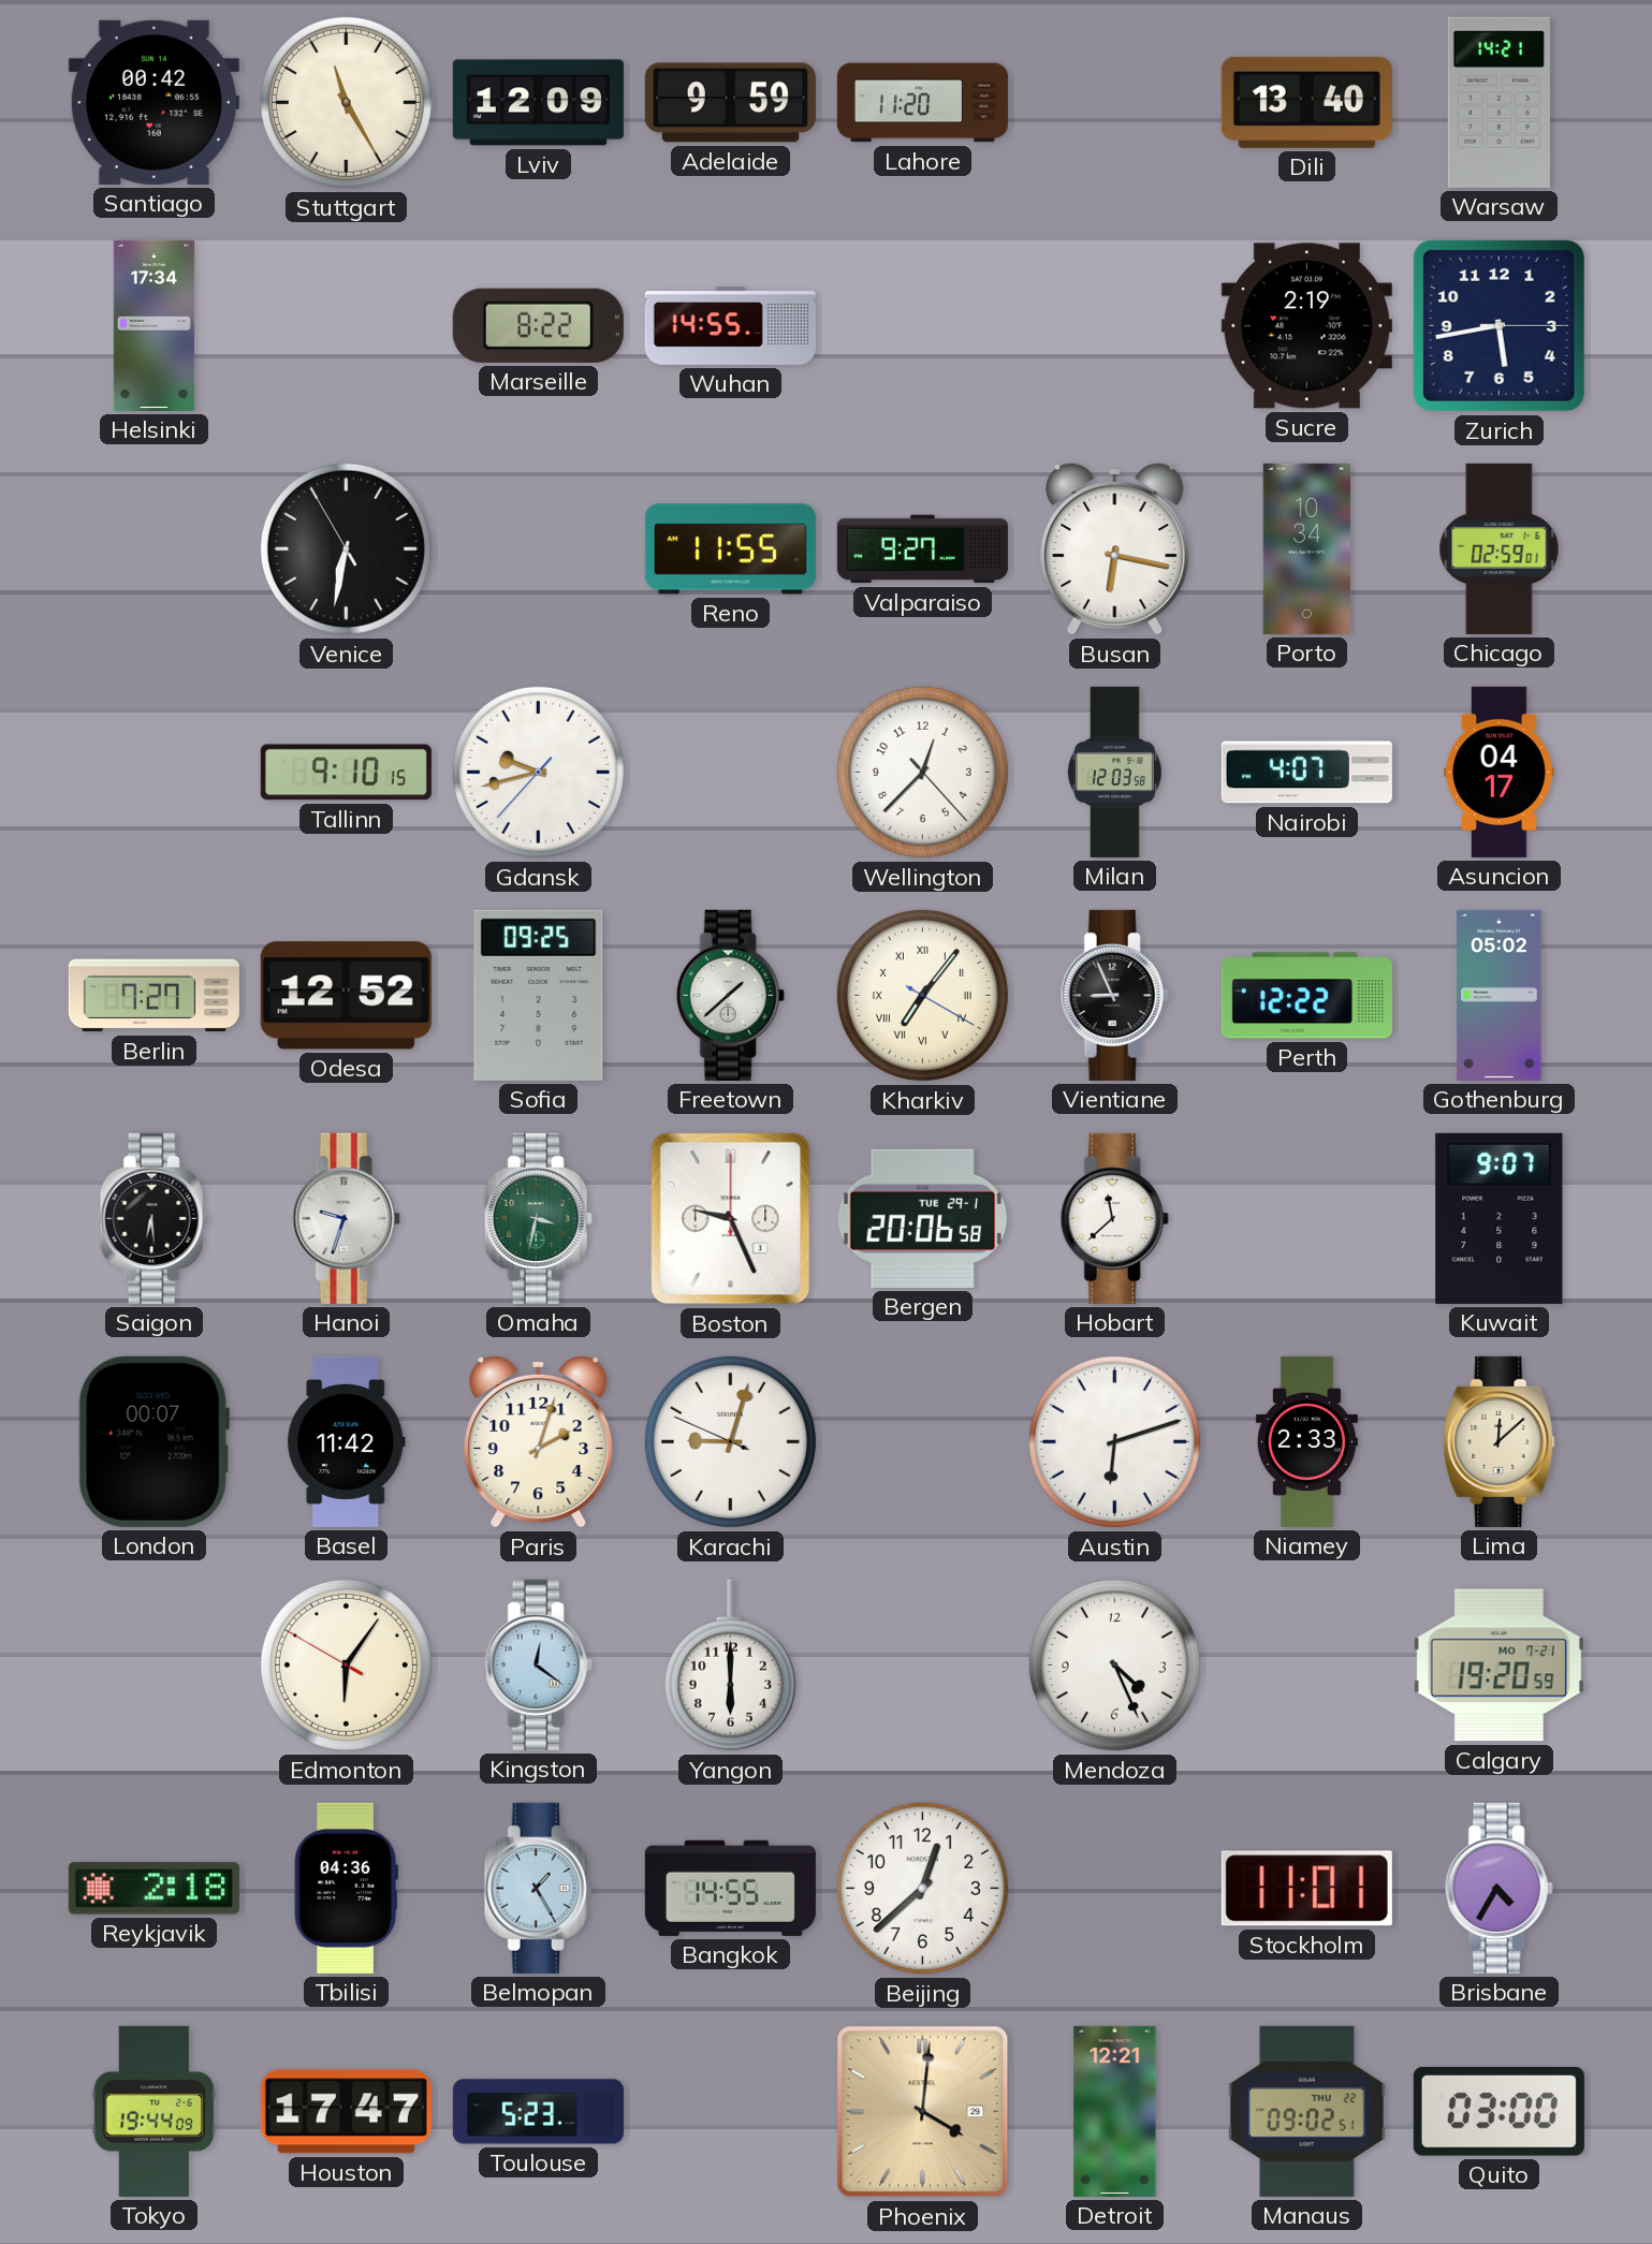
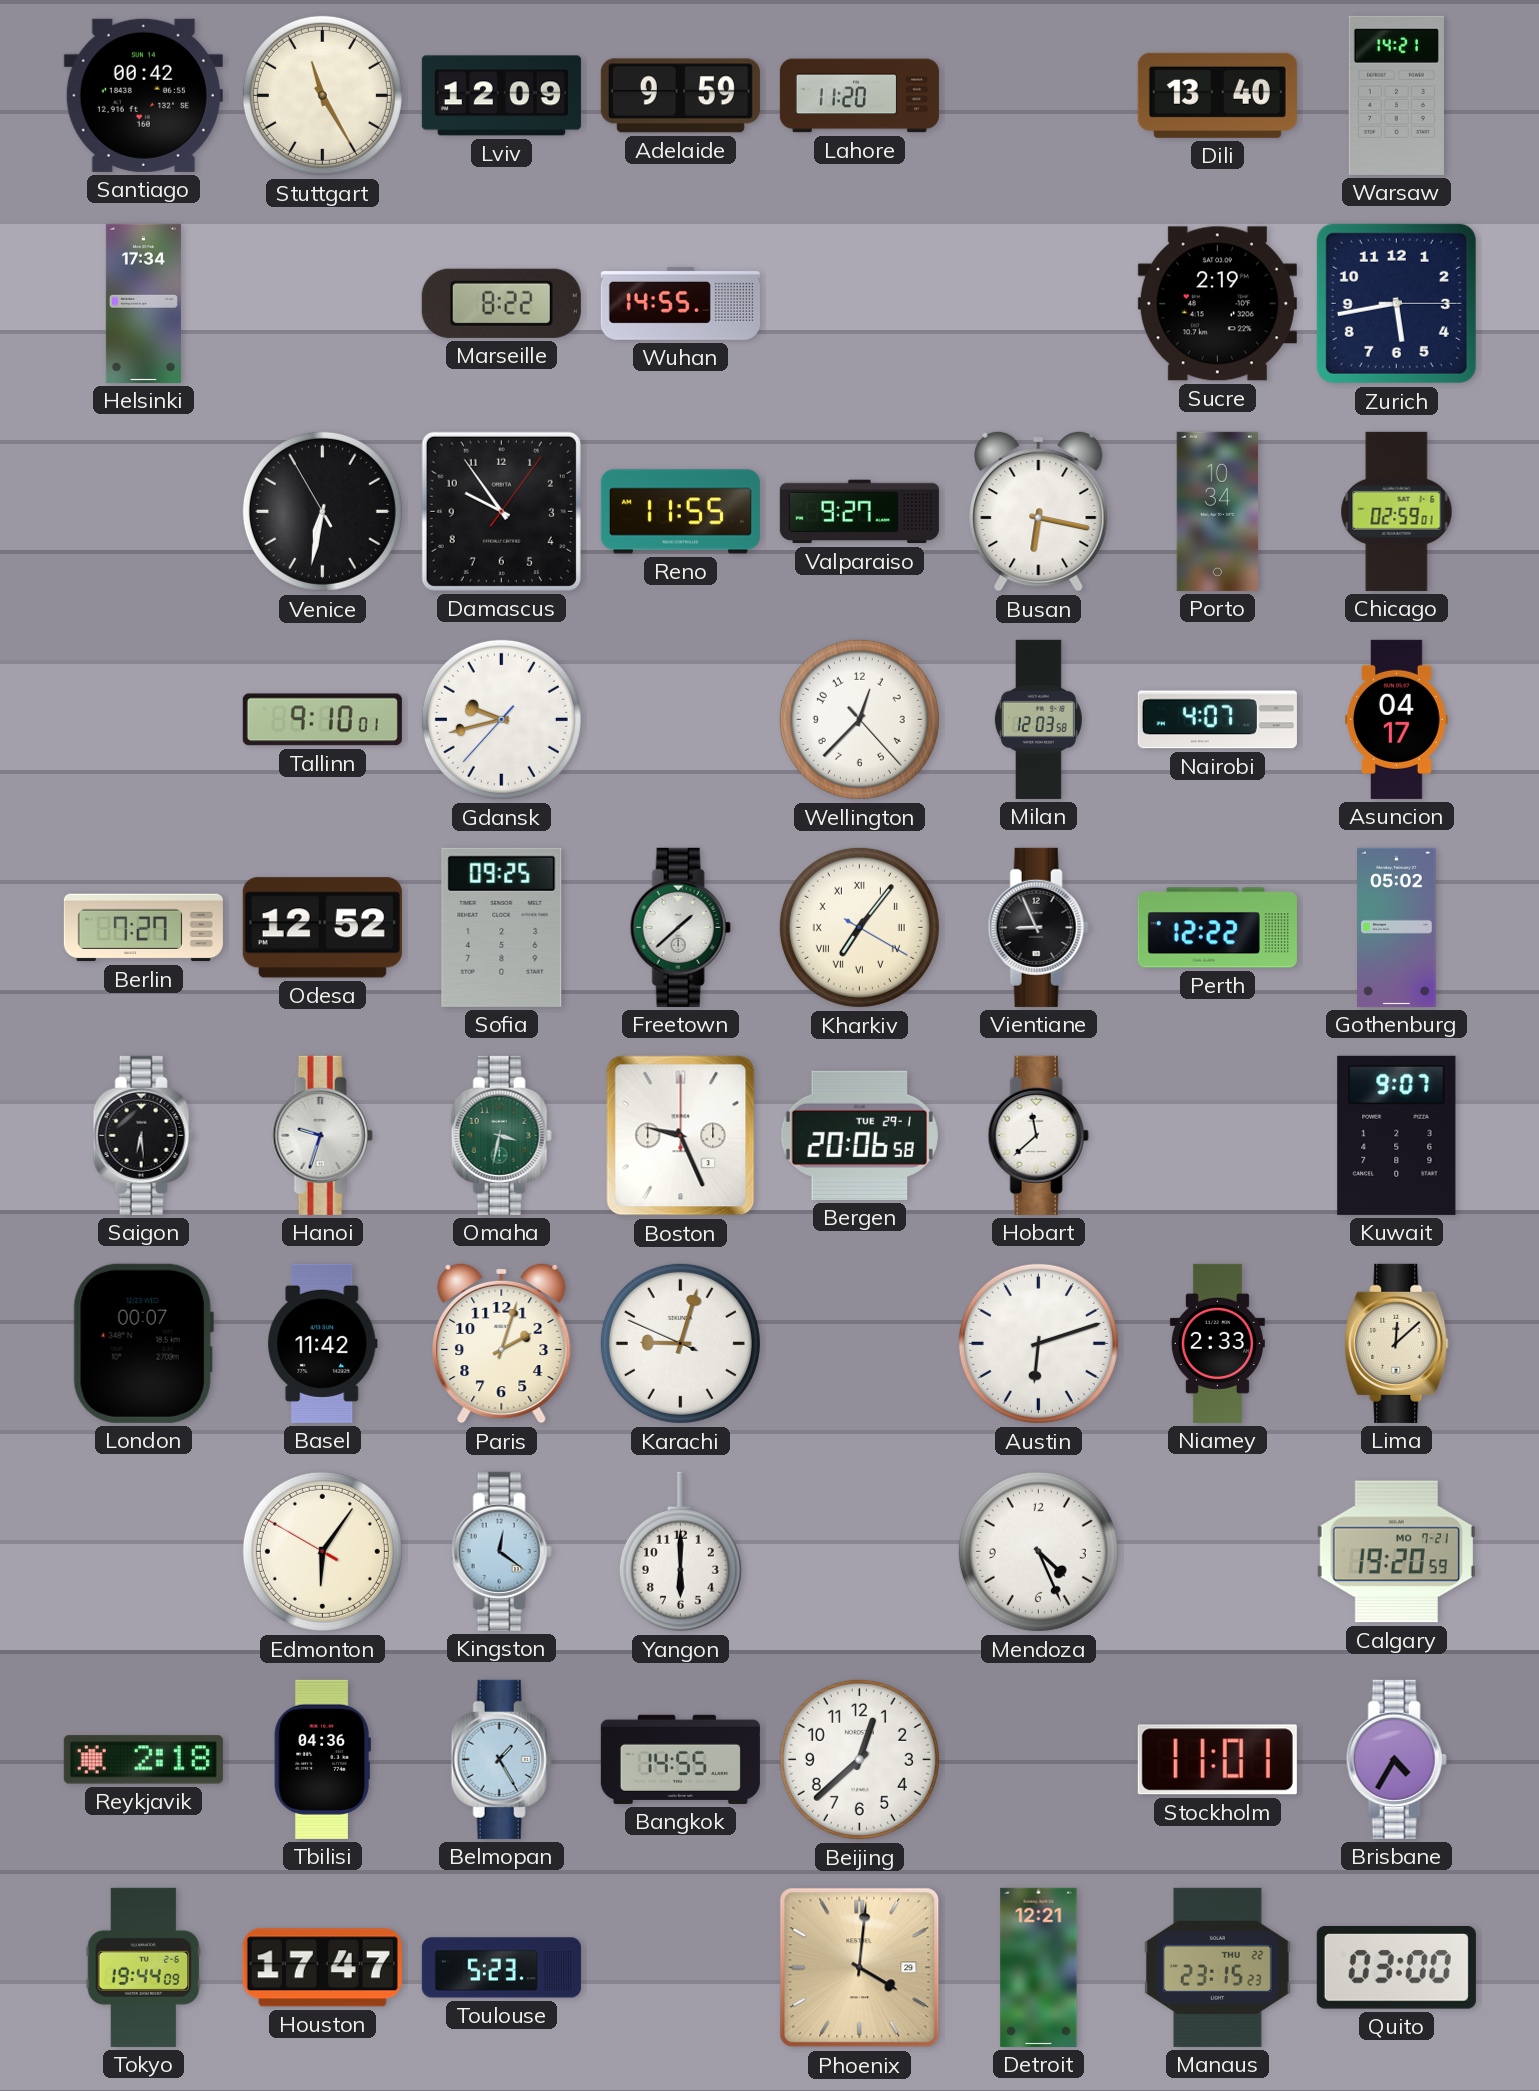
Damascus: none -> 9:54
Tallinn: 9:10:15 -> 9:10:01
Manaus: 09:02 -> 23:15
